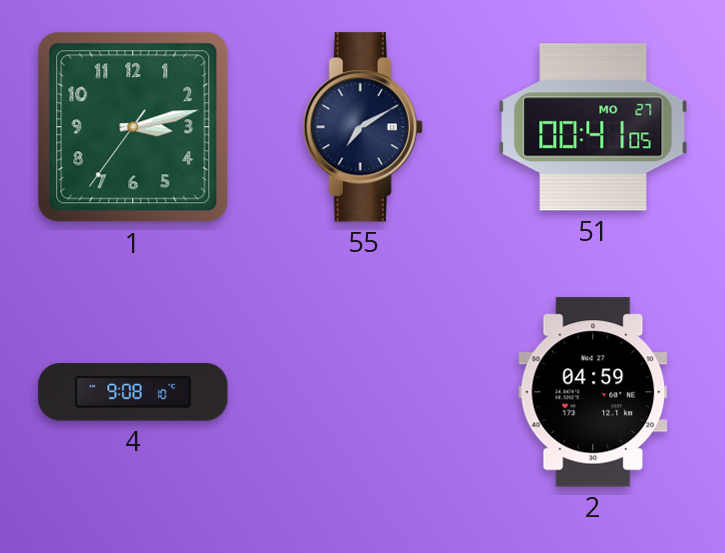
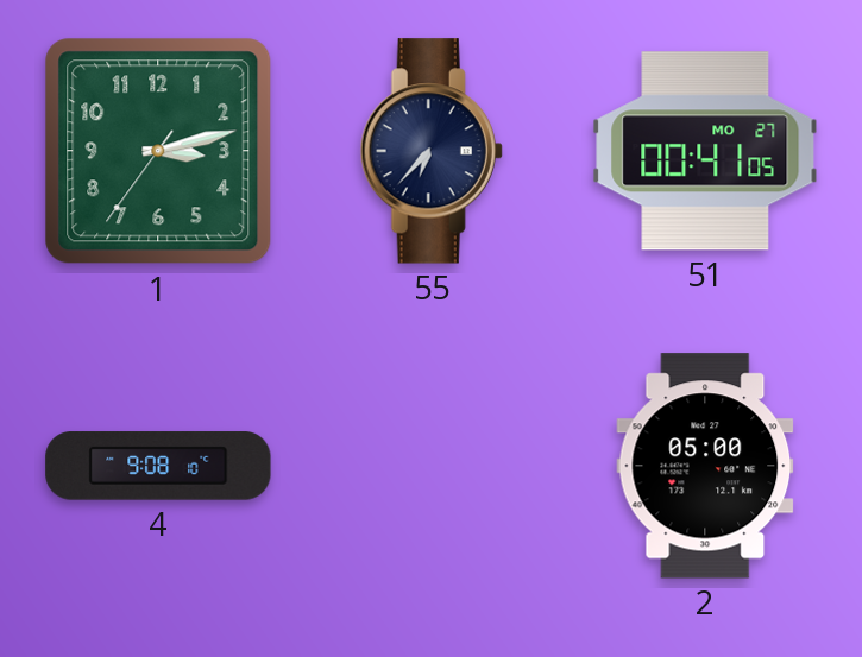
55: 7:10 -> 6:37
2: 04:59 -> 05:00
